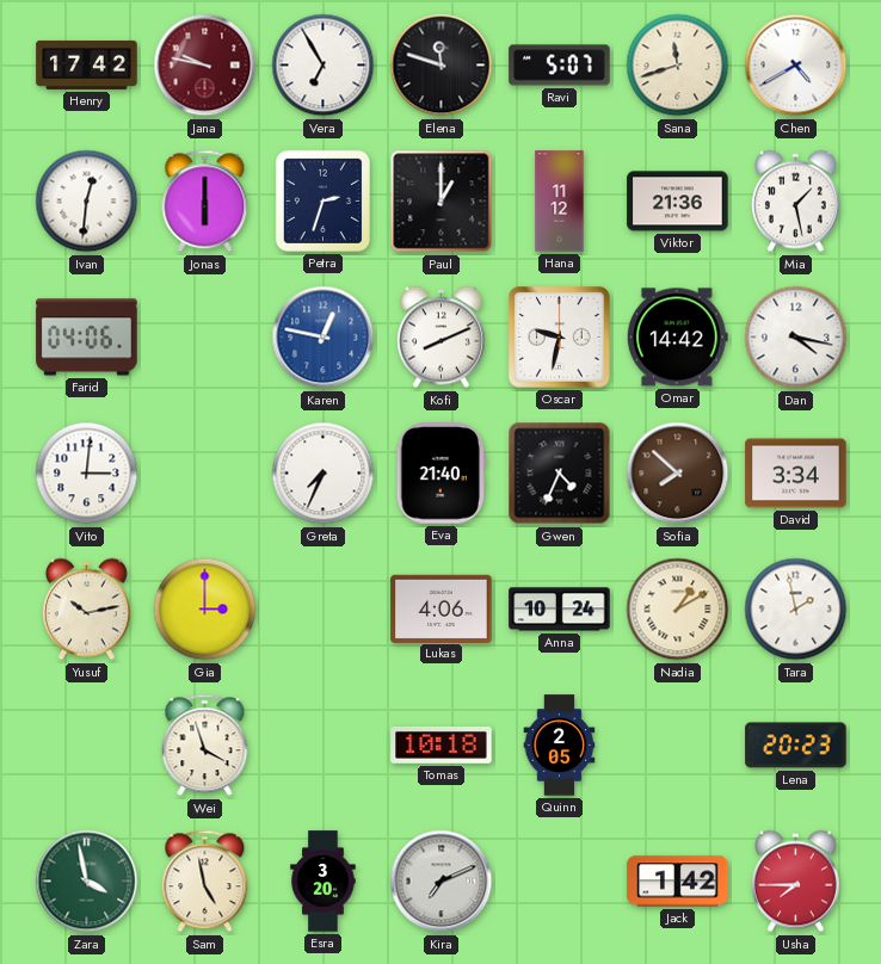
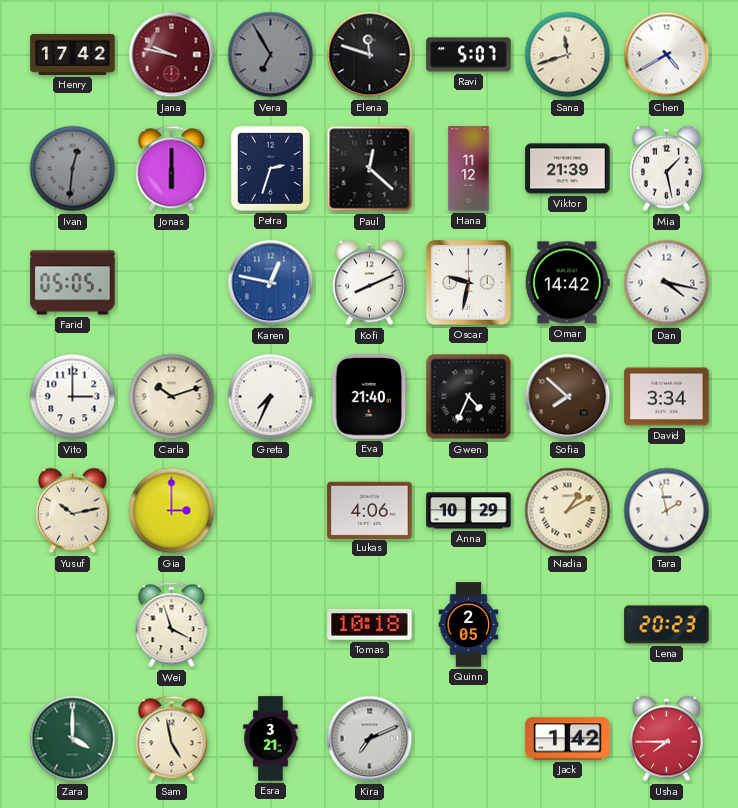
Vera dial: white -> grey
Ivan dial: white -> grey
Paul: 1:00 -> 12:22
Viktor: 21:36 -> 21:39
Farid: 04:06 -> 05:05
Vito: 3:01 -> 3:00
Carla: none -> 10:12
Anna: 10:24 -> 10:29
Zara: 3:58 -> 4:00
Esra: 3:20 -> 3:21
